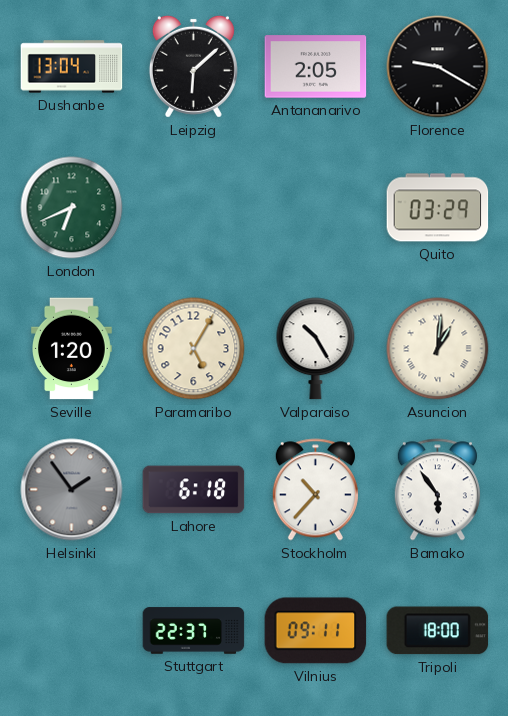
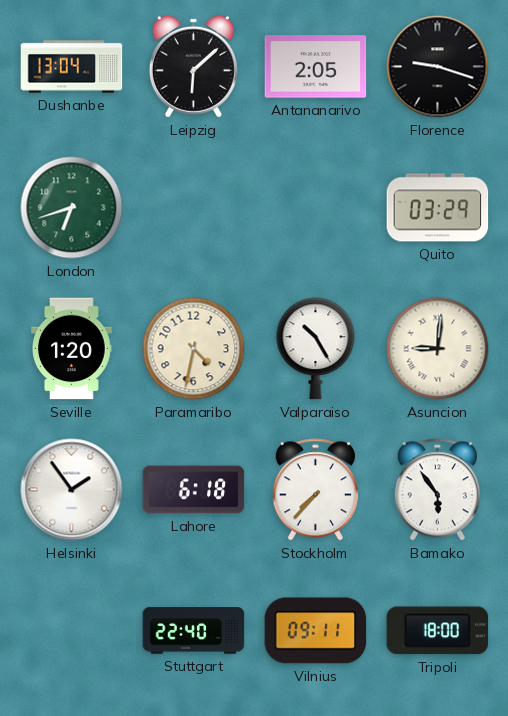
Florence: 9:20 -> 9:18
London: 6:41 -> 6:42
Paramaribo: 5:05 -> 4:32
Asuncion: 1:01 -> 9:01
Helsinki dial: grey -> white
Stockholm: 10:37 -> 7:37
Stuttgart: 22:37 -> 22:40
